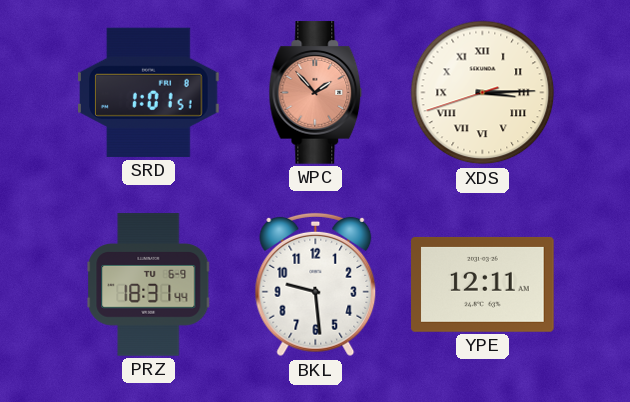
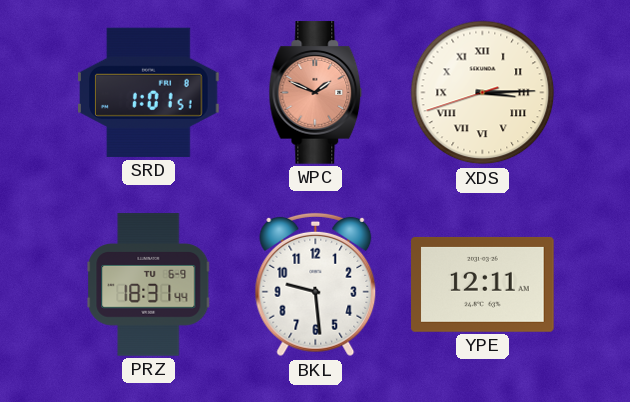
WPC: 1:53 -> 1:49
